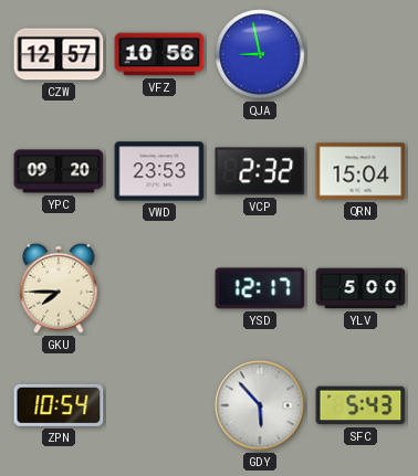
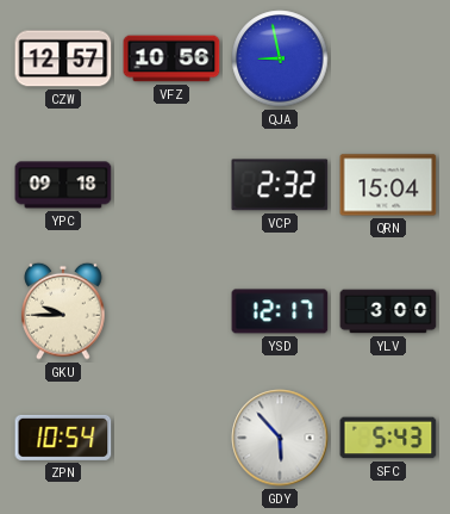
YPC: 09:20 -> 09:18
VWD: 23:53 -> none
GKU: 7:45 -> 9:45
YLV: 5:00 -> 3:00
